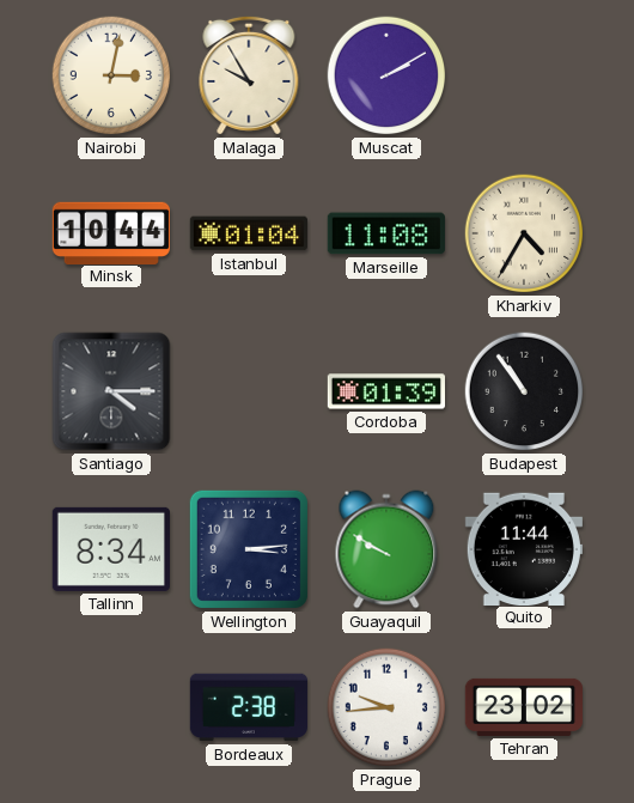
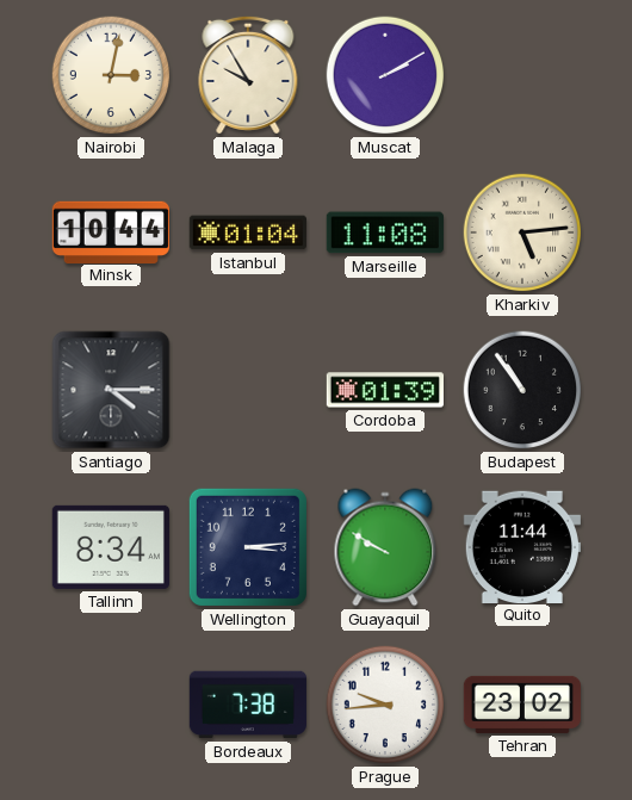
Kharkiv: 4:35 -> 5:14
Bordeaux: 2:38 -> 7:38
